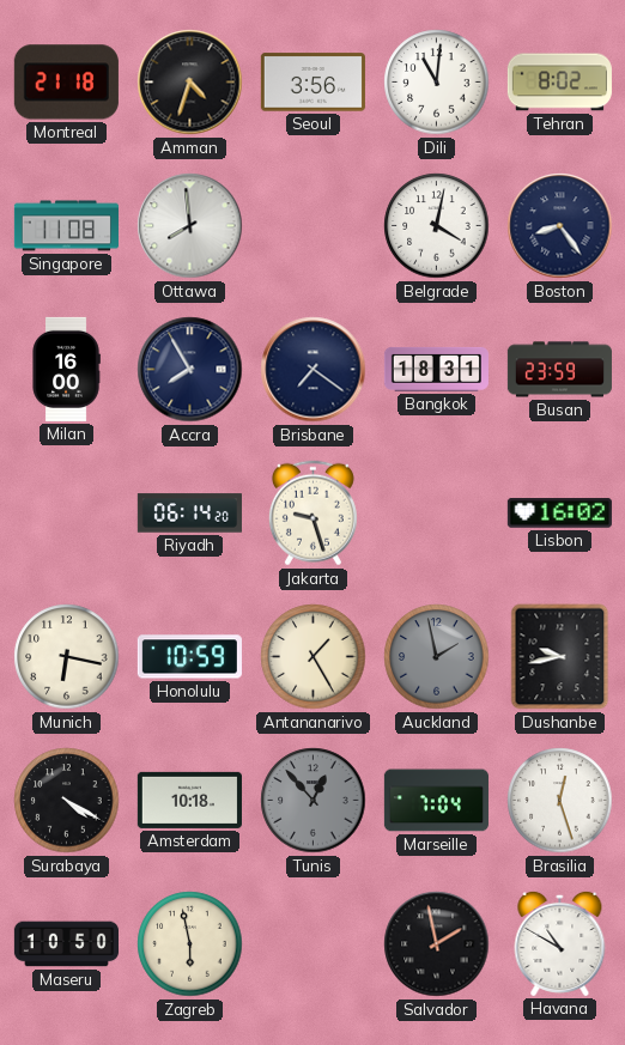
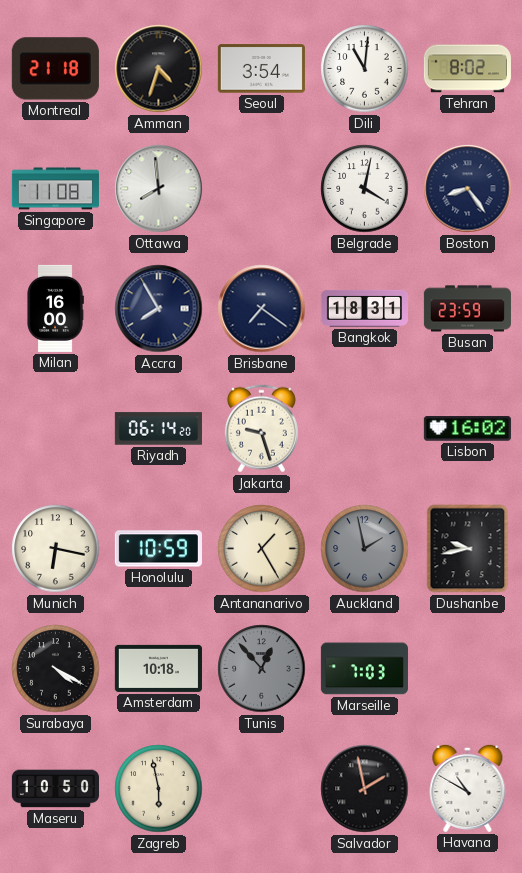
Seoul: 3:56 -> 3:54
Marseille: 7:04 -> 7:03
Brasilia: 12:27 -> none
